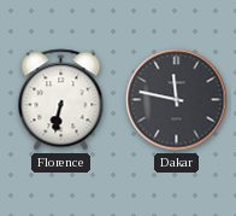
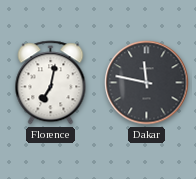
Florence: 6:32 -> 7:02
